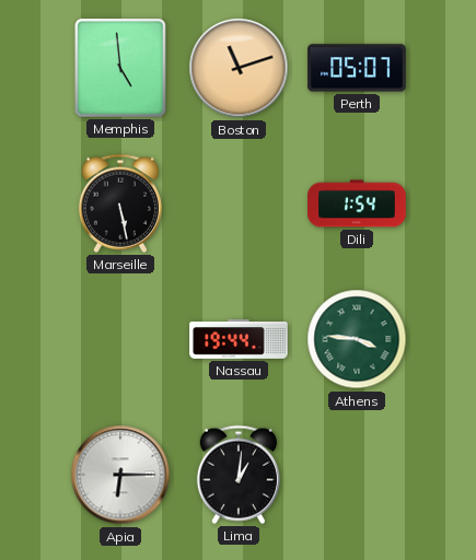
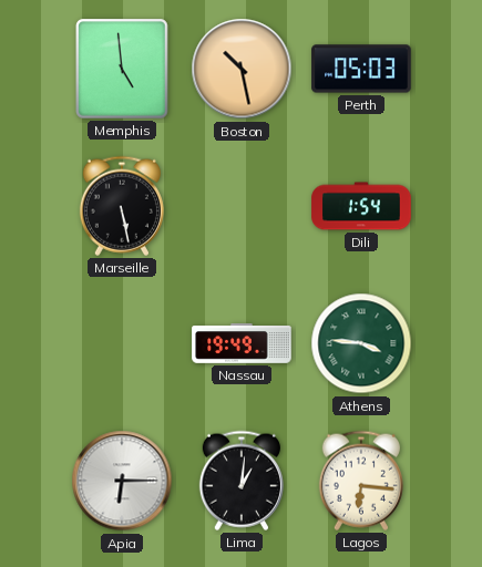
Boston: 11:12 -> 10:28
Perth: 05:07 -> 05:03
Nassau: 19:44 -> 19:49
Lagos: none -> 6:16
